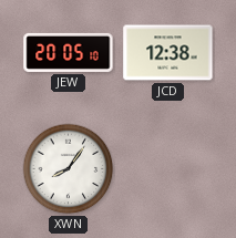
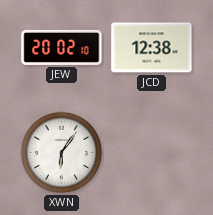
JEW: 20:05 -> 20:02
XWN: 8:06 -> 6:06
